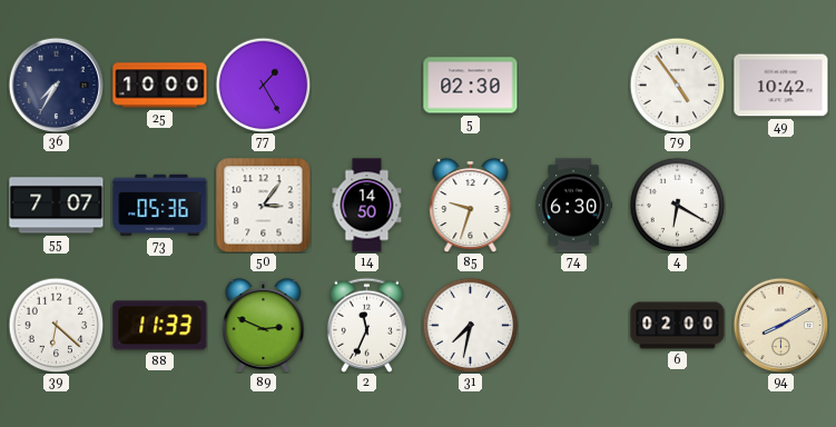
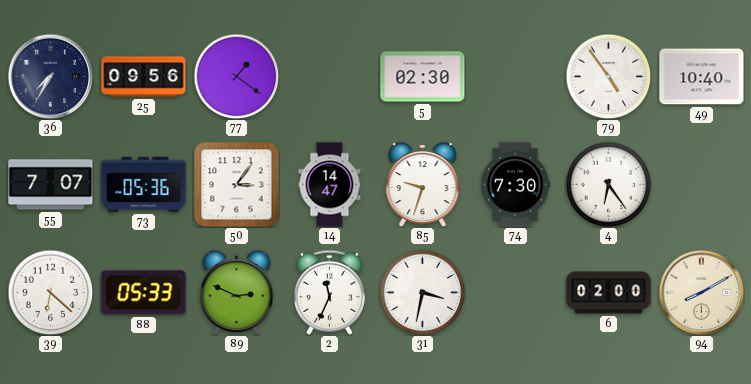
25: 10:00 -> 09:56
77: 1:25 -> 1:21
49: 10:42 -> 10:40
14: 14:50 -> 14:47
74: 6:30 -> 7:30
4: 6:20 -> 6:24
88: 11:33 -> 05:33
31: 7:32 -> 3:32
